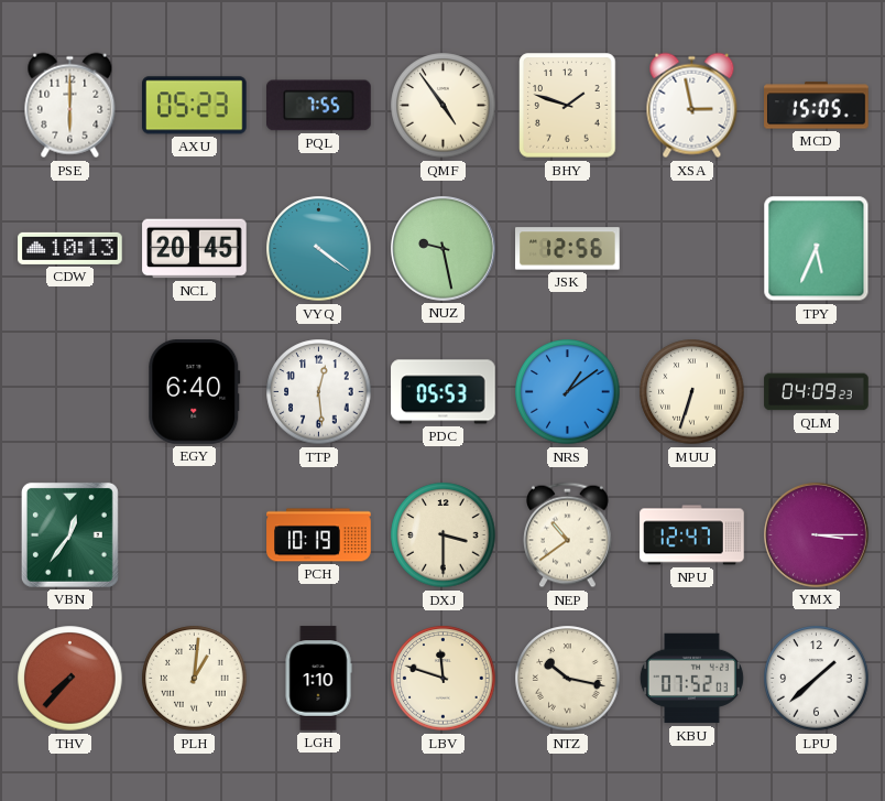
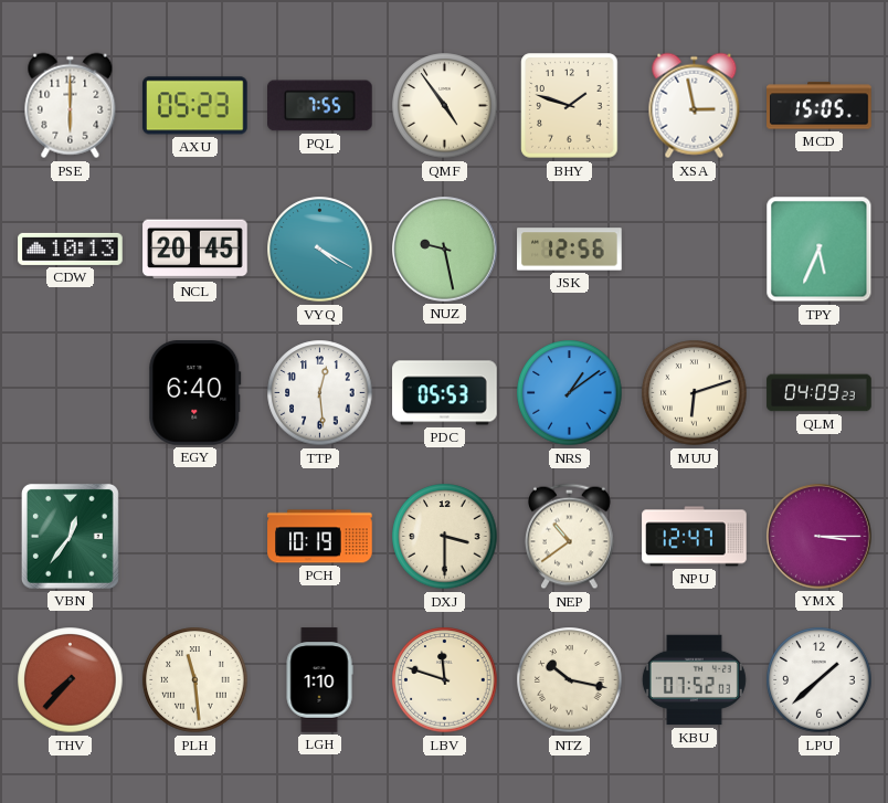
VYQ: 4:21 -> 4:20
MUU: 6:33 -> 6:12
PLH: 1:01 -> 11:29
